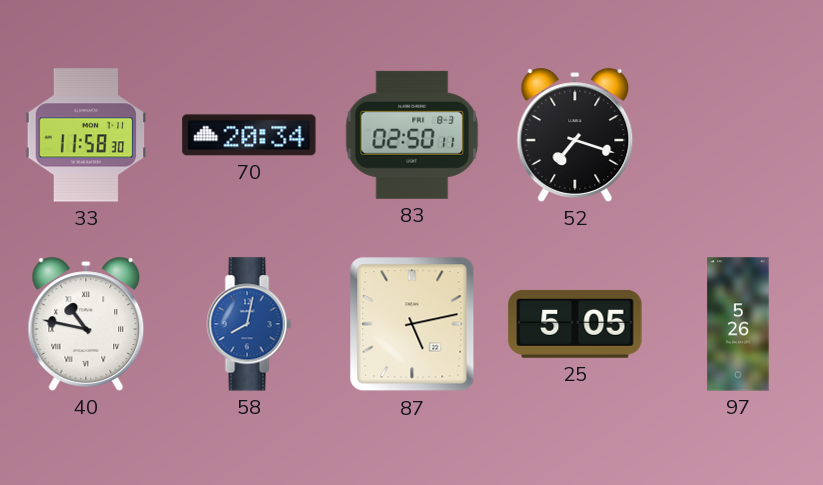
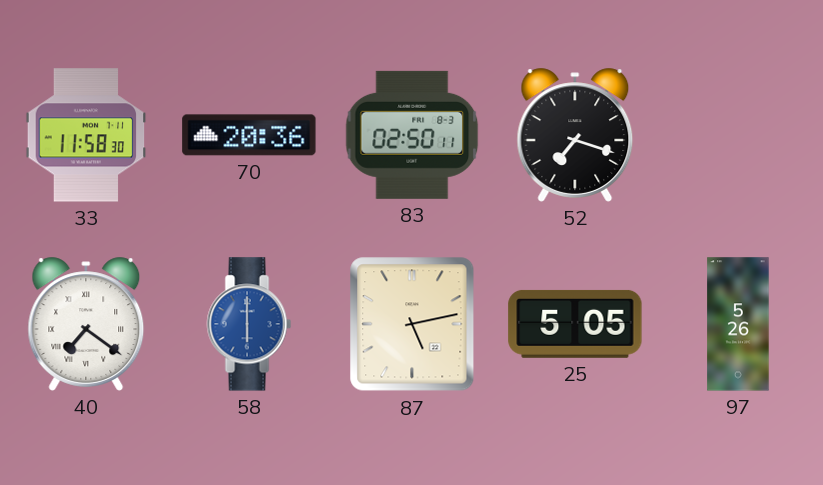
70: 20:34 -> 20:36
40: 10:47 -> 7:21
58: 8:02 -> 6:00
